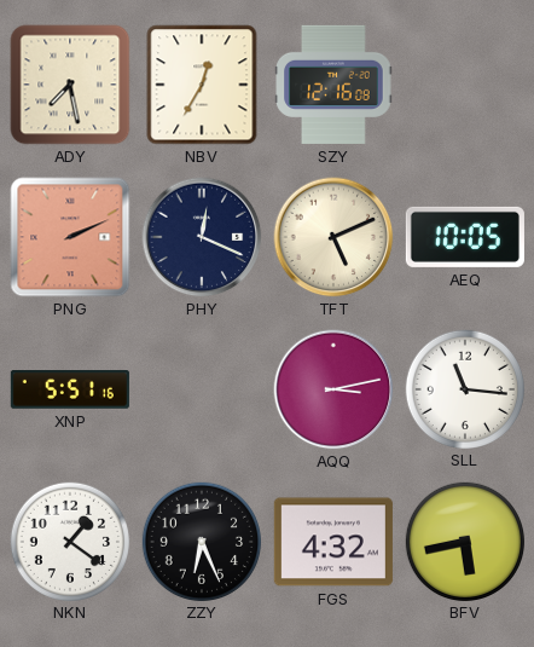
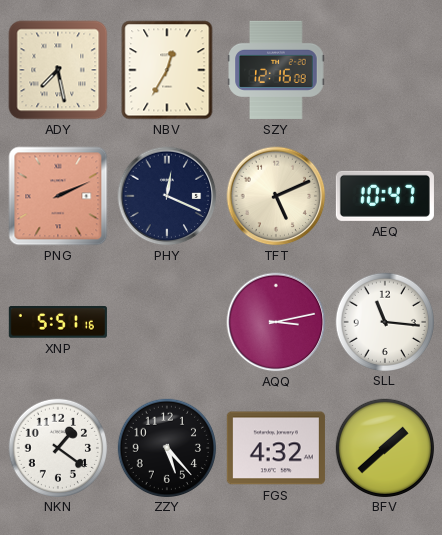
AEQ: 10:05 -> 10:47
ZZY: 6:26 -> 5:23
BFV: 5:43 -> 1:38
